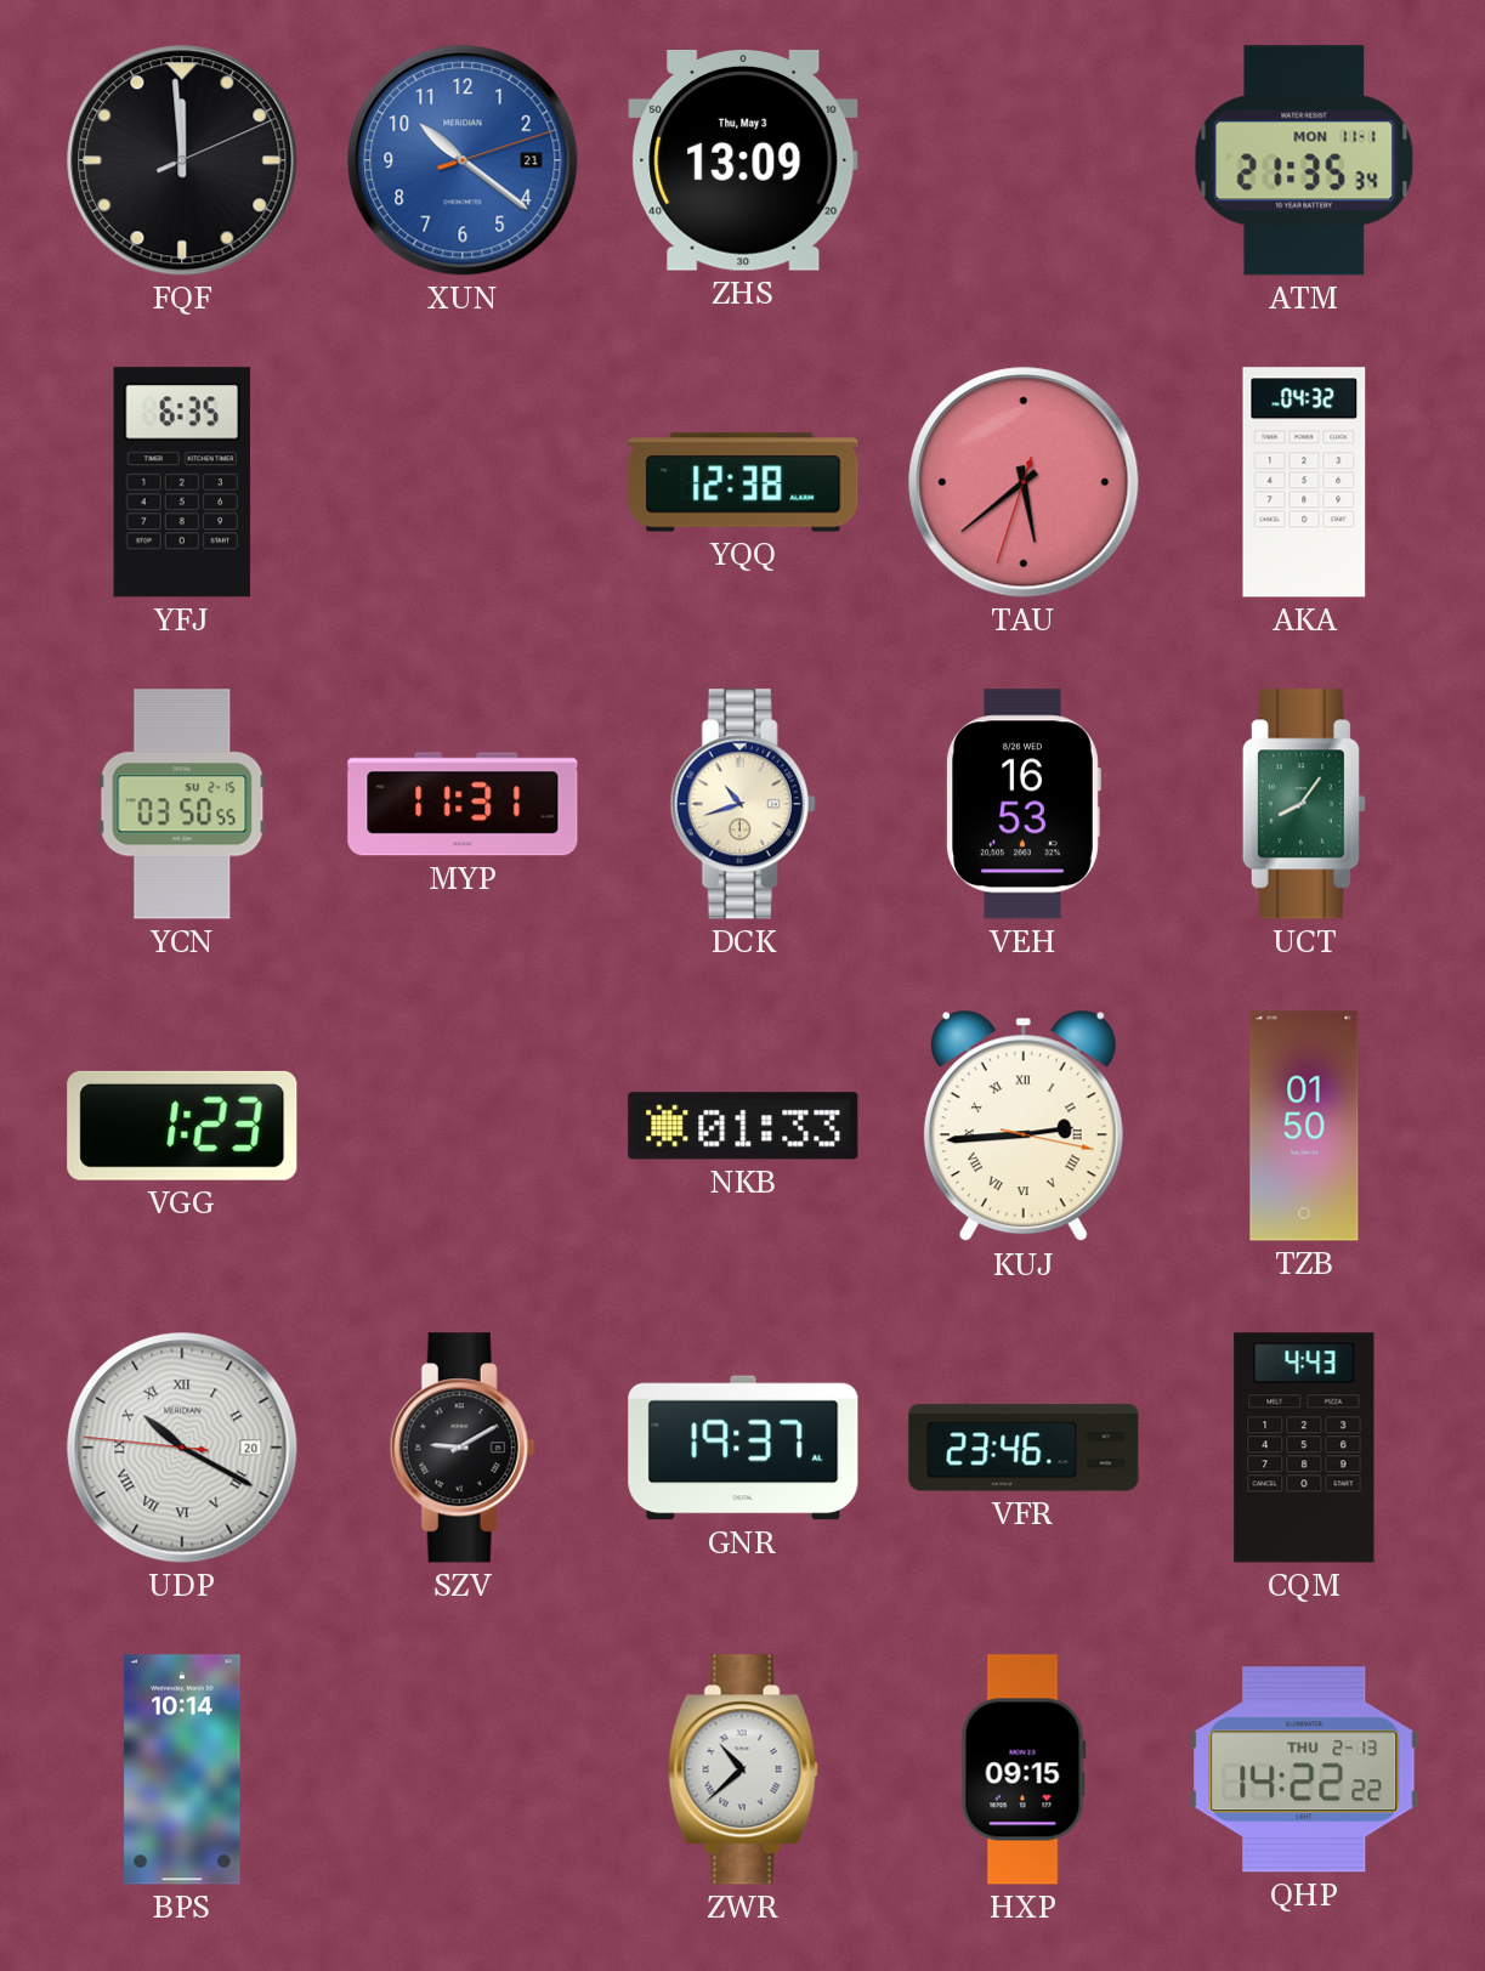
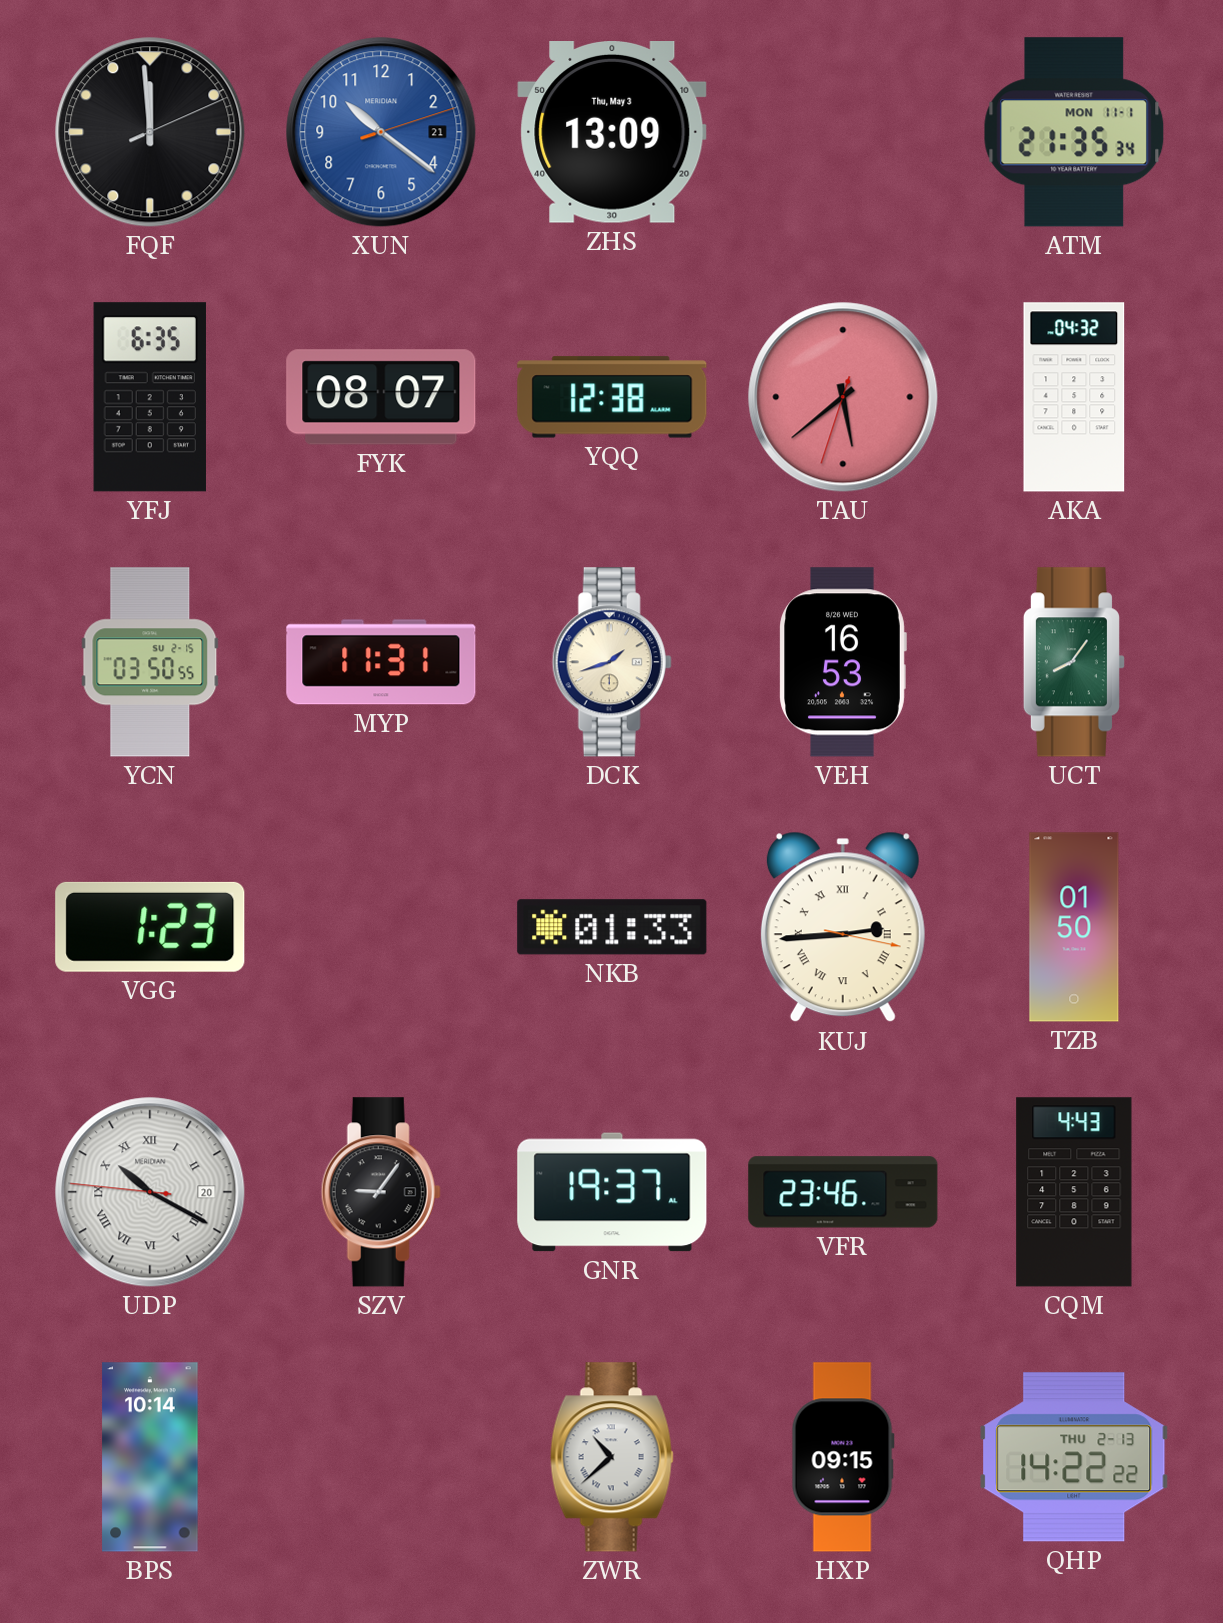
FYK: none -> 08:07
DCK: 10:42 -> 1:42
SZV: 9:10 -> 9:06
